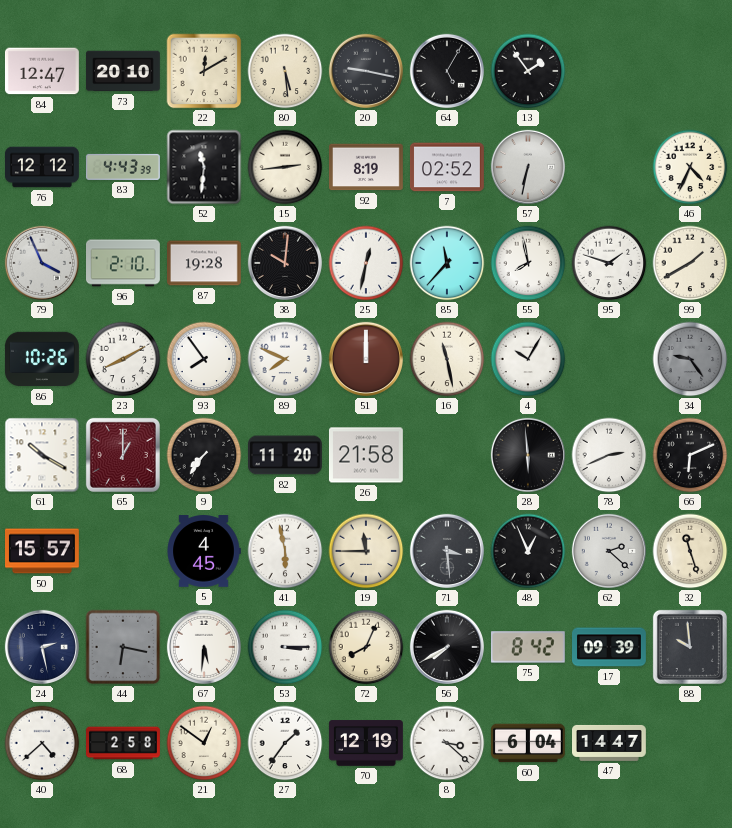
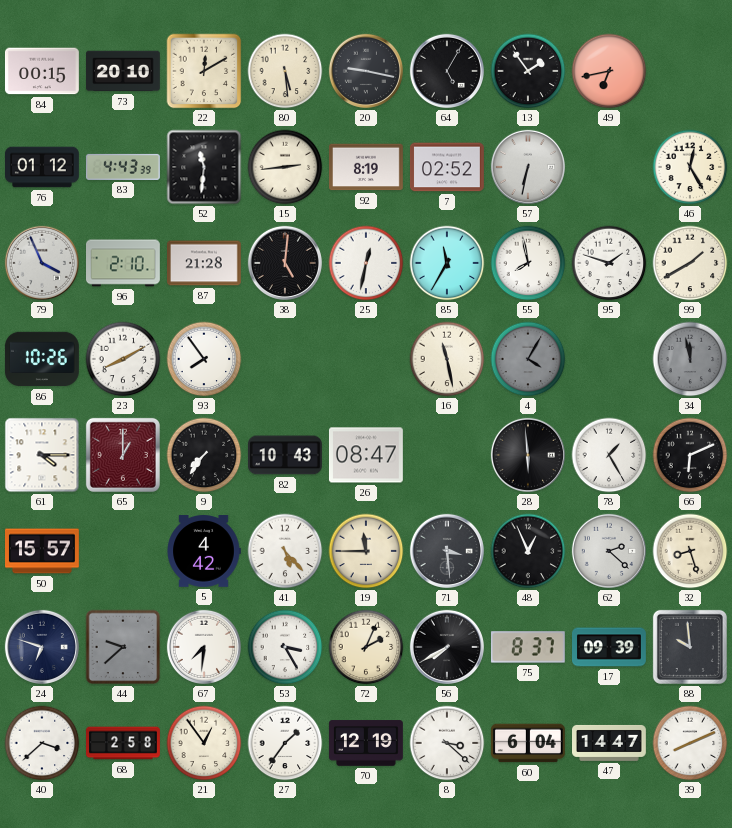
84: 12:47 -> 00:15
49: none -> 6:43
76: 12:12 -> 01:12
46: 4:34 -> 12:25
87: 19:28 -> 21:28
38: 10:01 -> 5:01
85: 11:37 -> 11:35
89: 7:49 -> none
51: 12:00 -> none
4: 10:05 -> 4:05
4 dial: white -> grey
34: 9:24 -> 11:58
61: 10:20 -> 4:15
82: 11:20 -> 10:43
26: 21:58 -> 08:47
78: 2:41 -> 1:25
5: 4:45 -> 4:42
41: 5:58 -> 5:23
32: 11:27 -> 8:27
24: 2:28 -> 6:48
44: 6:17 -> 9:38
67: 5:31 -> 7:31
53: 3:15 -> 3:25
72: 8:04 -> 2:04
75: 8:42 -> 8:37
40: 4:38 -> 3:38
21: 12:51 -> 12:54
39: none -> 8:11
